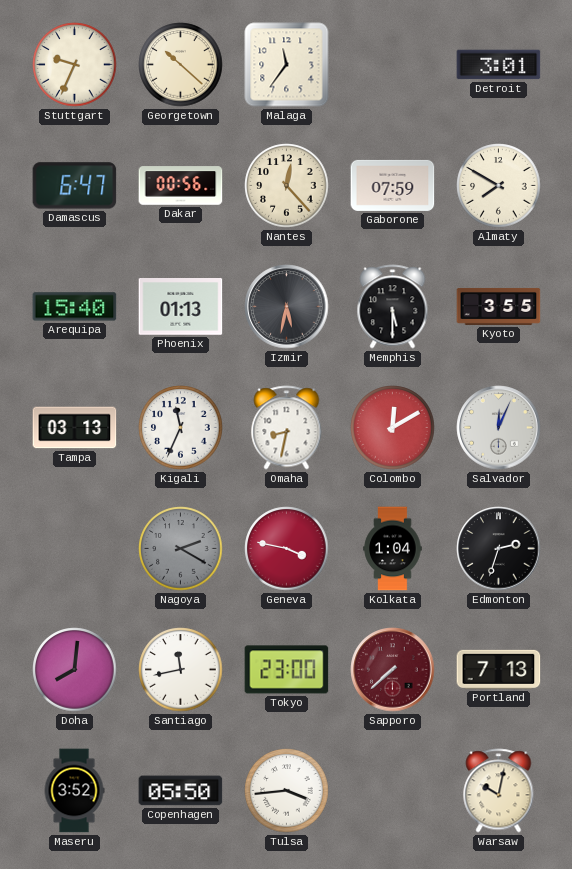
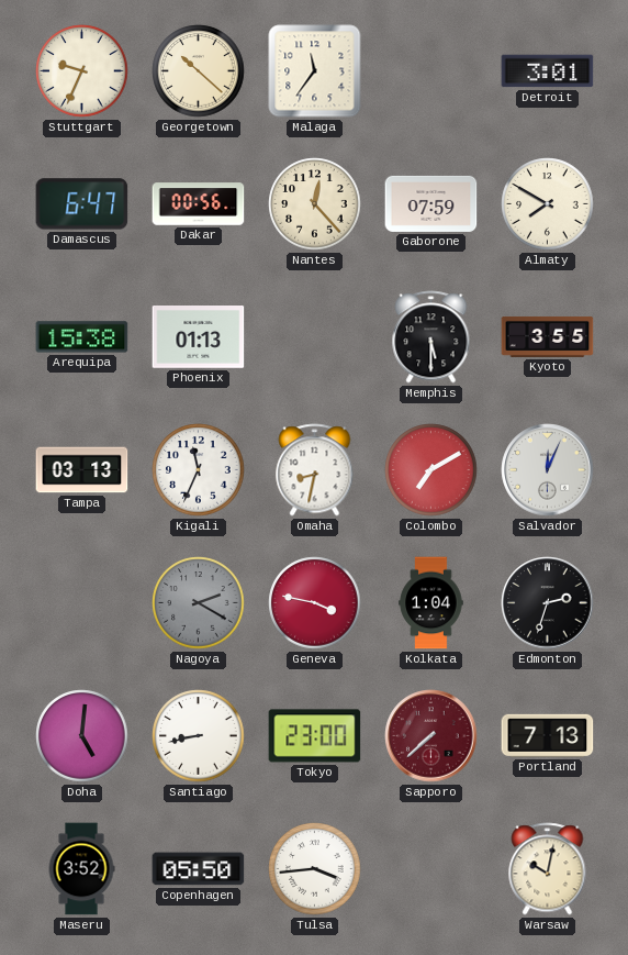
Arequipa: 15:40 -> 15:38
Izmir: 5:32 -> none
Colombo: 12:10 -> 7:10
Doha: 8:01 -> 5:01
Santiago: 11:43 -> 8:43
